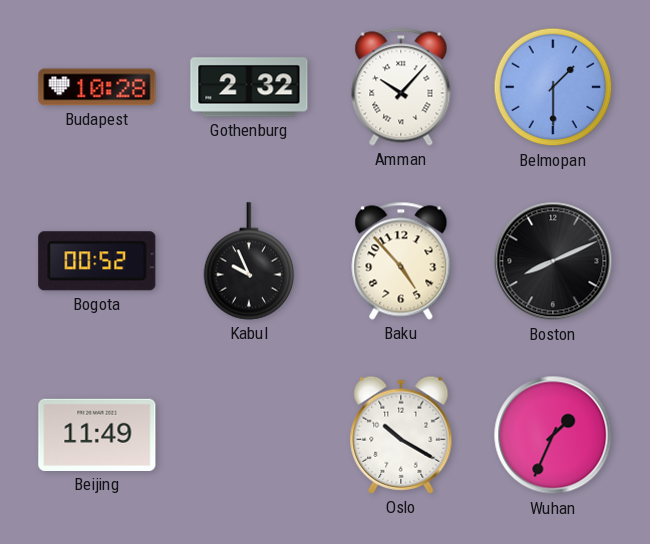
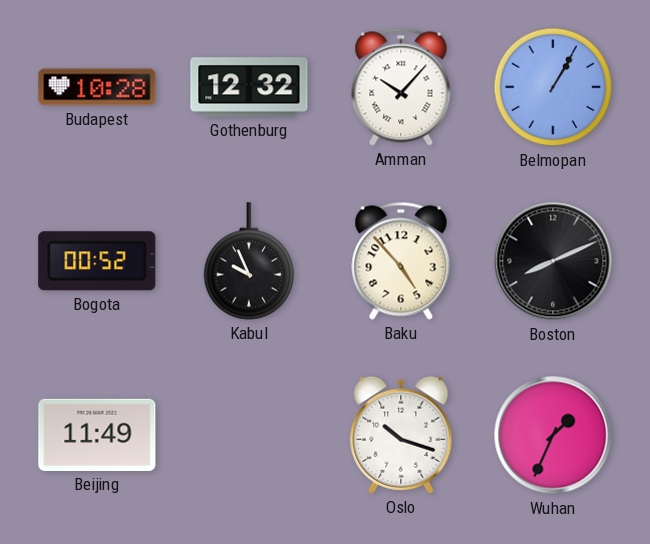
Gothenburg: 2:32 -> 12:32
Belmopan: 1:30 -> 1:05
Oslo: 10:20 -> 10:18
